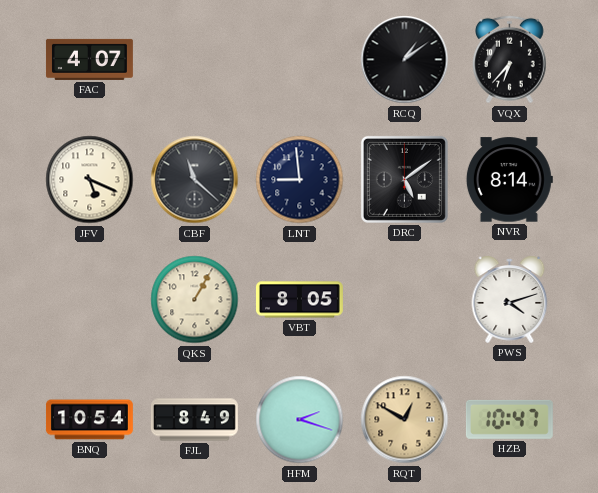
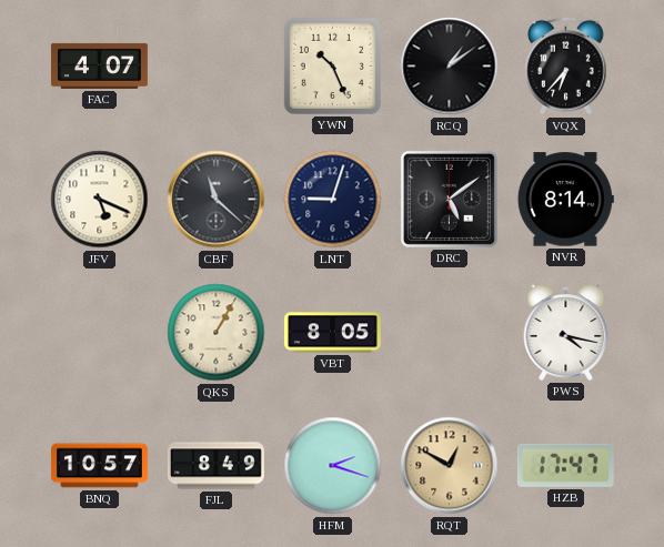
YWN: none -> 10:26
LNT: 8:59 -> 9:03
PWS: 4:12 -> 4:17
BNQ: 10:54 -> 10:57
HZB: 10:47 -> 17:47
